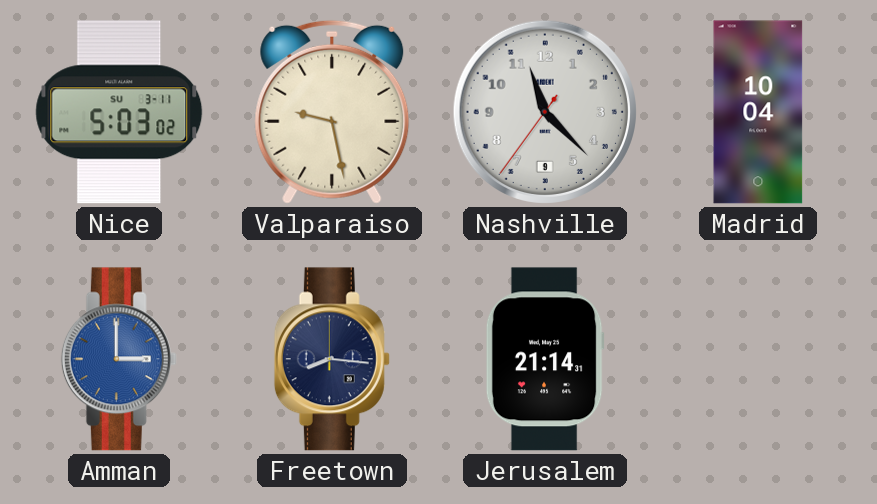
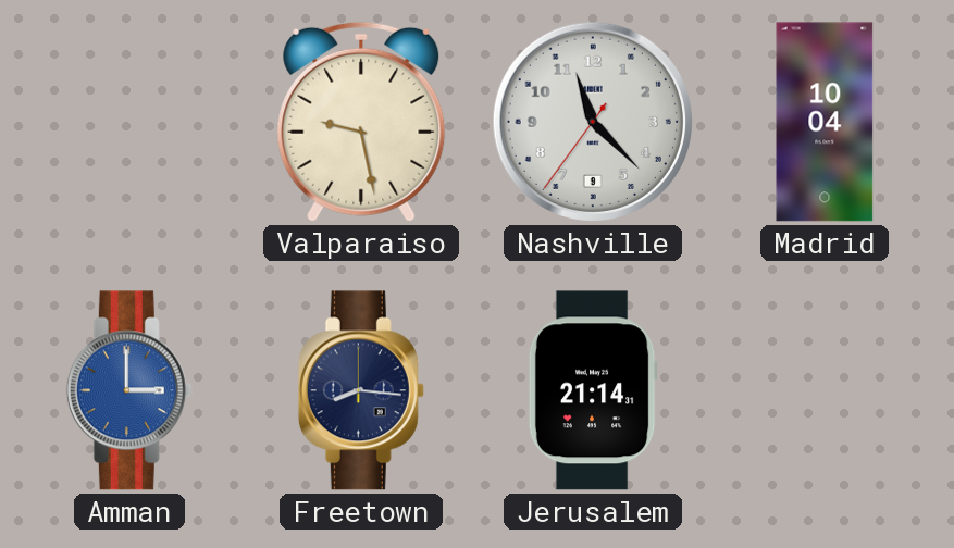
Nice: 5:03 -> none
